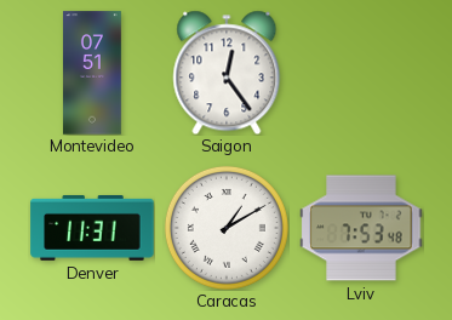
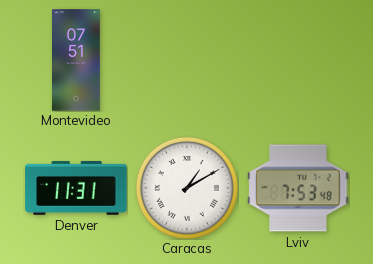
Saigon: 12:24 -> none
